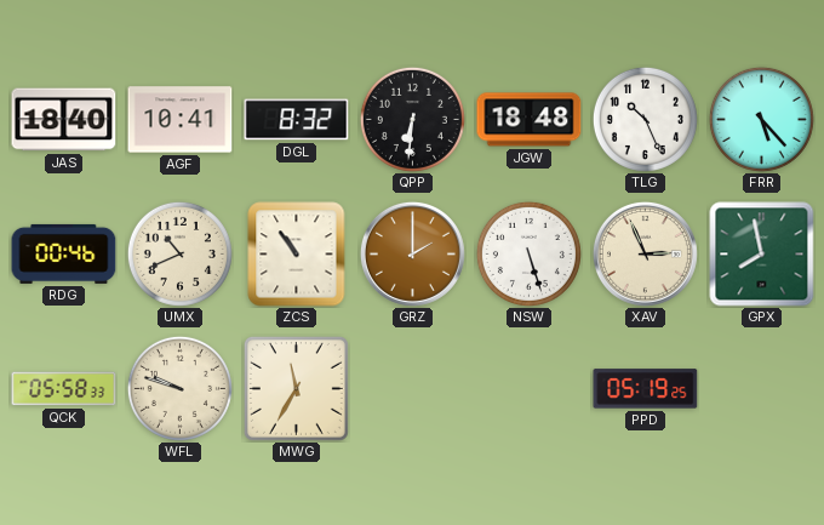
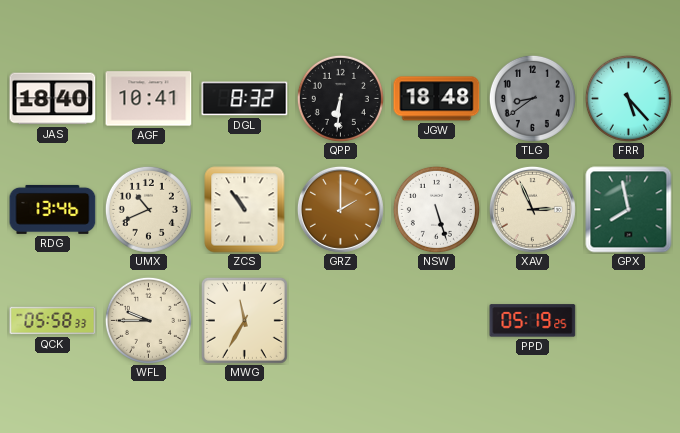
TLG: 10:26 -> 8:39
TLG dial: white -> grey
RDG: 00:46 -> 13:46
WFL: 9:48 -> 9:45
